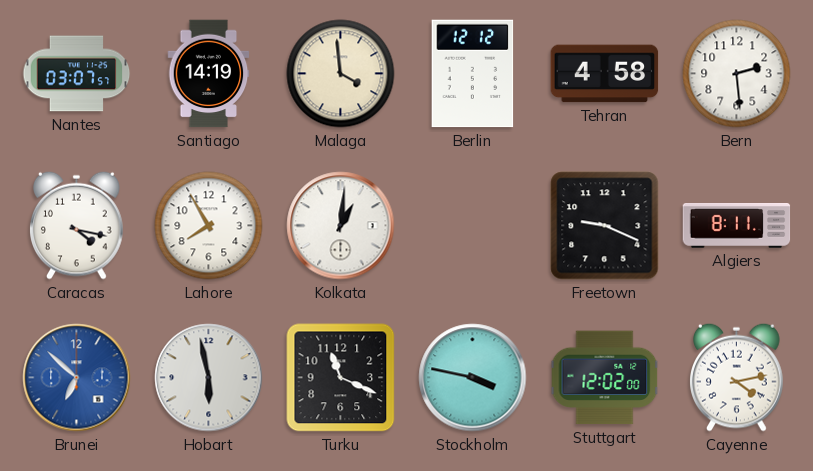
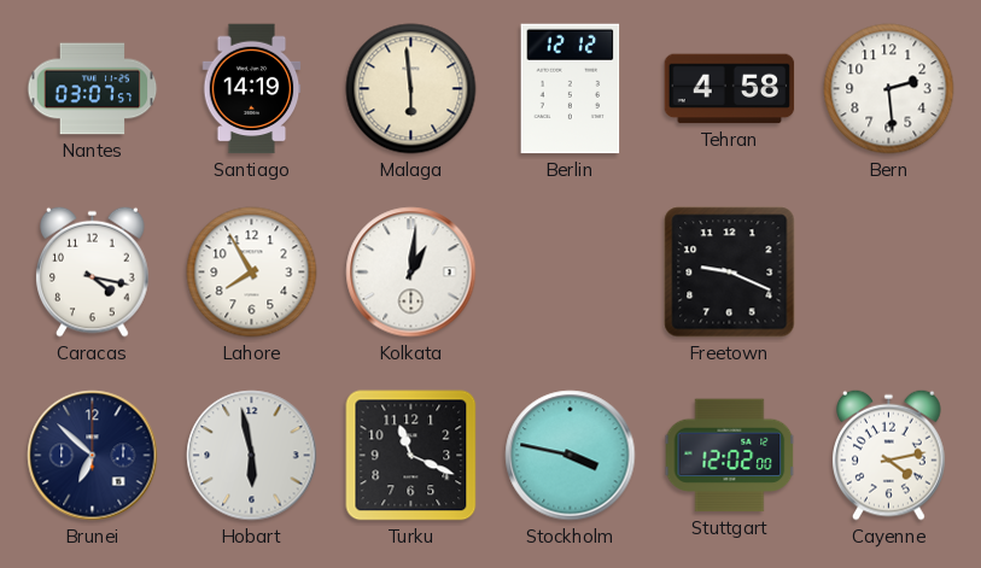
Malaga: 3:59 -> 5:59
Algiers: 8:11 -> none
Brunei dial: blue -> navy
